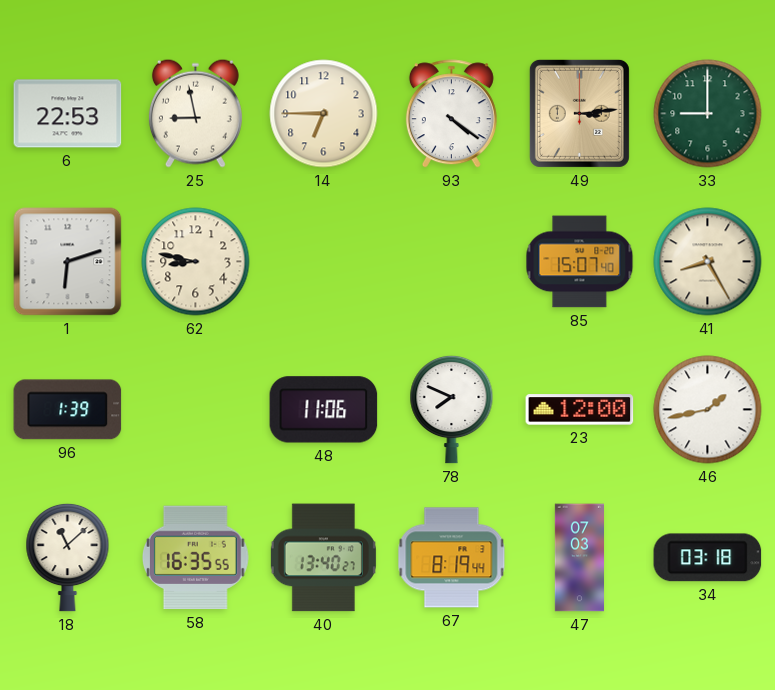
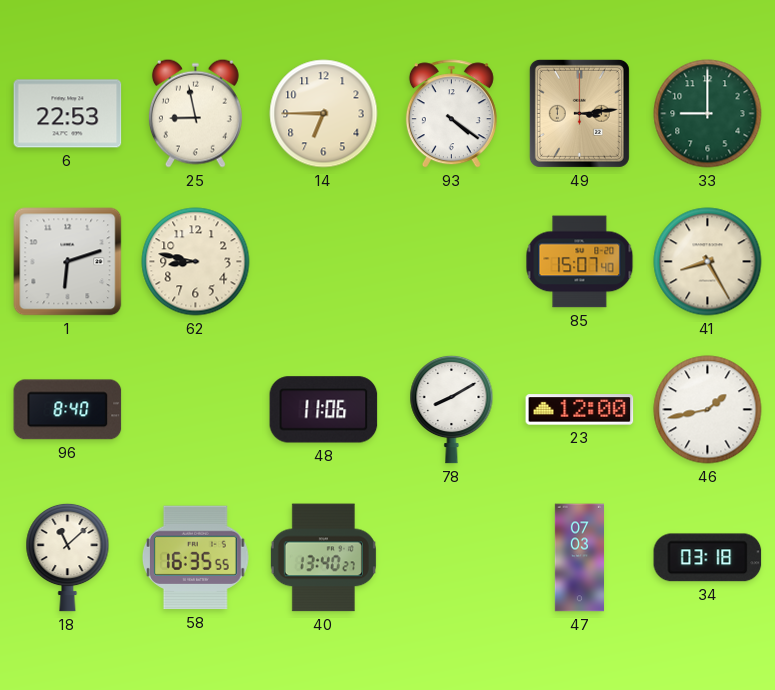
96: 1:39 -> 8:40
78: 7:49 -> 8:10
67: 8:19 -> none
